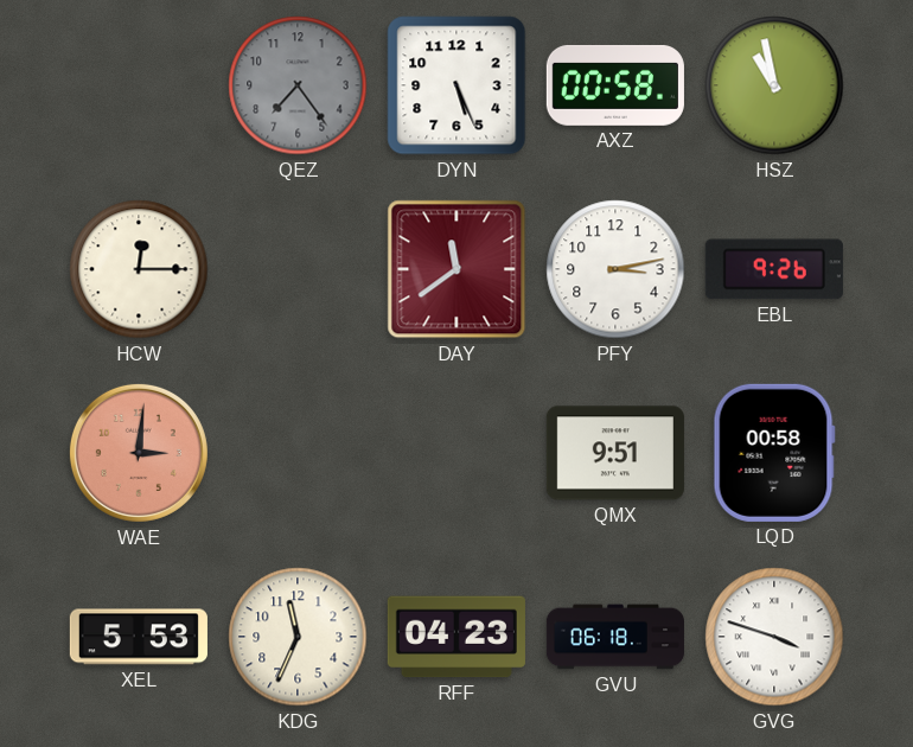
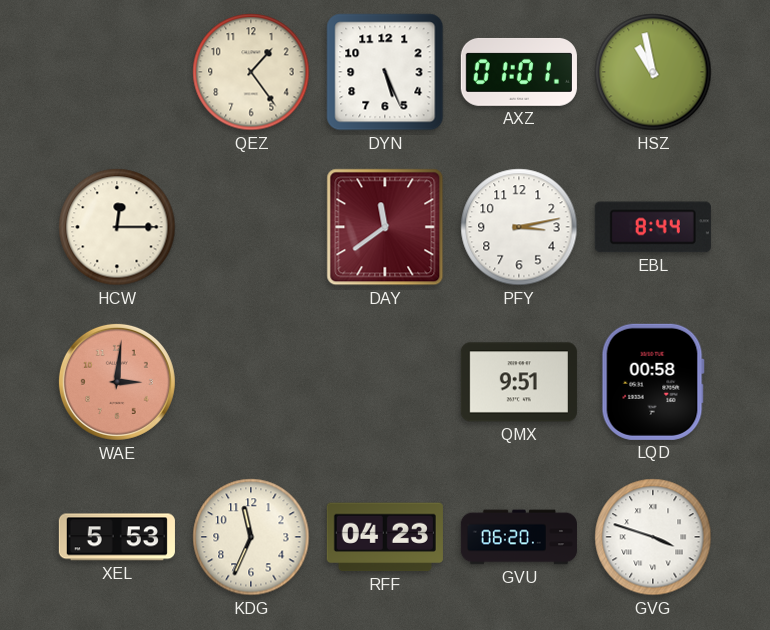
QEZ: 7:24 -> 1:24
QEZ dial: grey -> cream
AXZ: 00:58 -> 01:01
EBL: 9:26 -> 8:44
GVU: 06:18 -> 06:20
